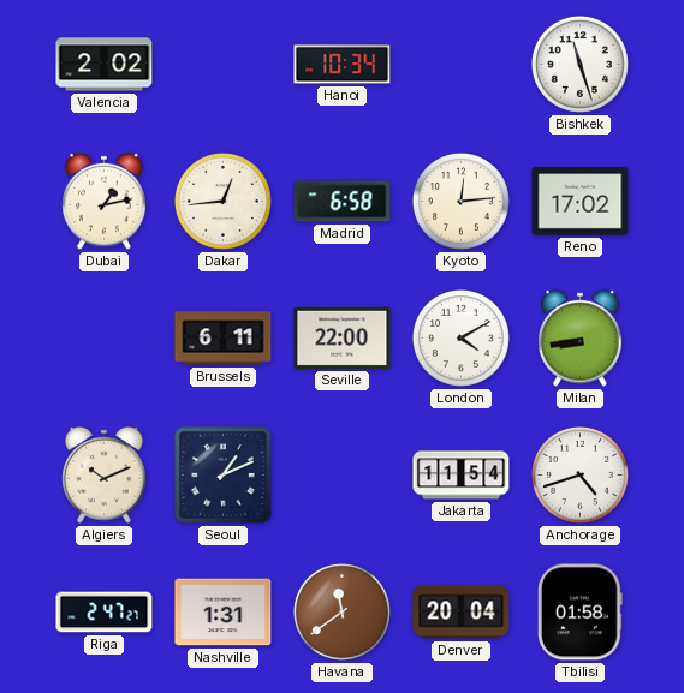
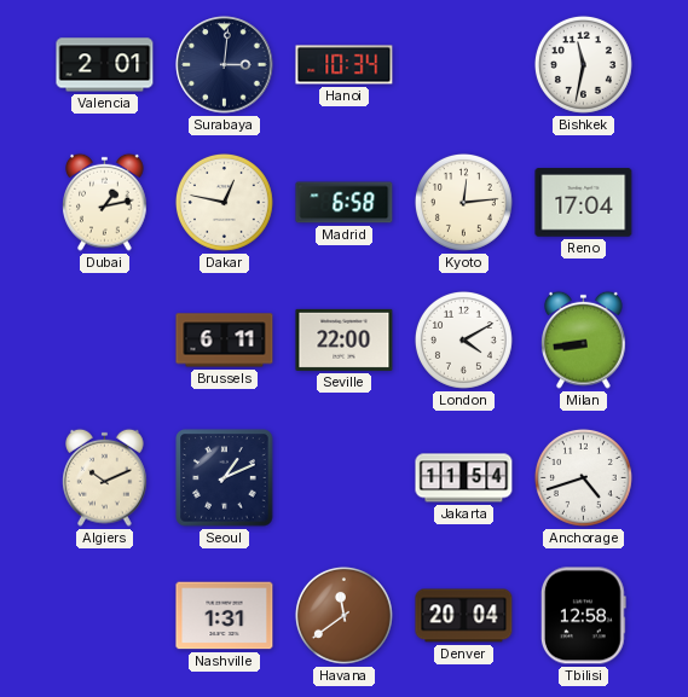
Valencia: 2:02 -> 2:01
Surabaya: none -> 3:01
Bishkek: 11:27 -> 11:32
Dakar: 12:44 -> 12:47
Reno: 17:02 -> 17:04
Riga: 2:47 -> none
Tbilisi: 01:58 -> 12:58
